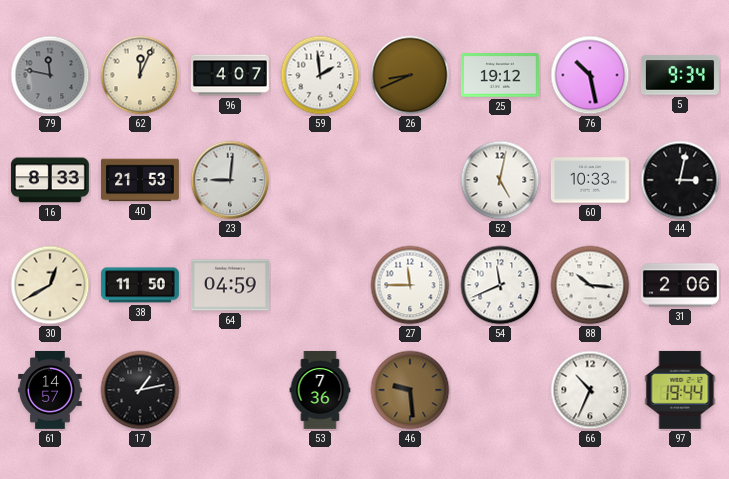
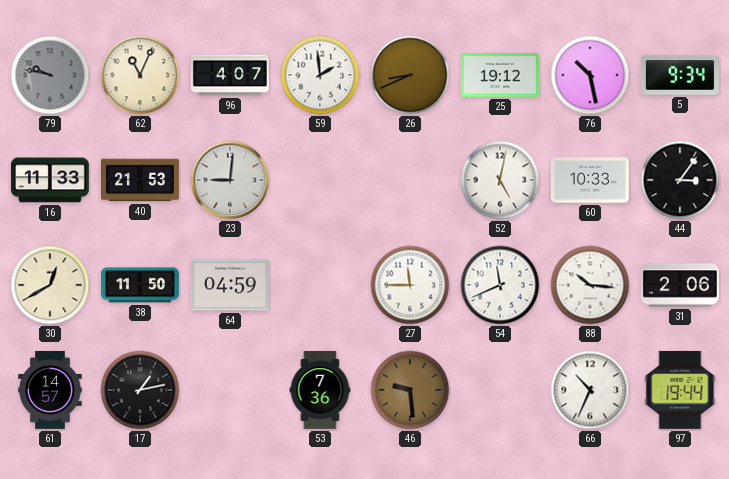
79: 11:47 -> 9:47
62: 12:04 -> 11:04
16: 8:33 -> 11:33
44: 3:02 -> 3:06
